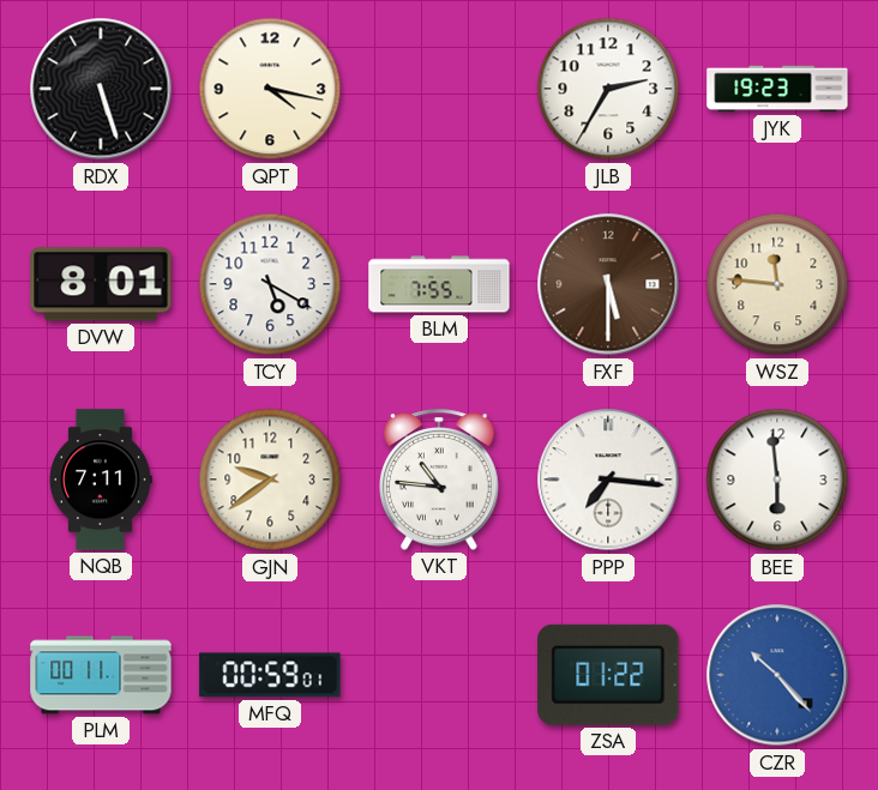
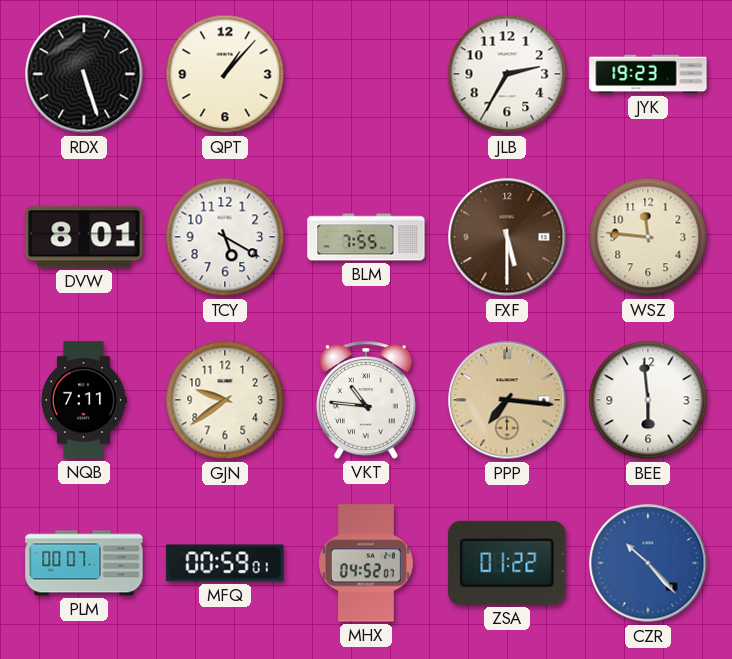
QPT: 4:17 -> 1:07
PPP dial: white -> champagne
PLM: 00:11 -> 00:07
MHX: none -> 04:52
